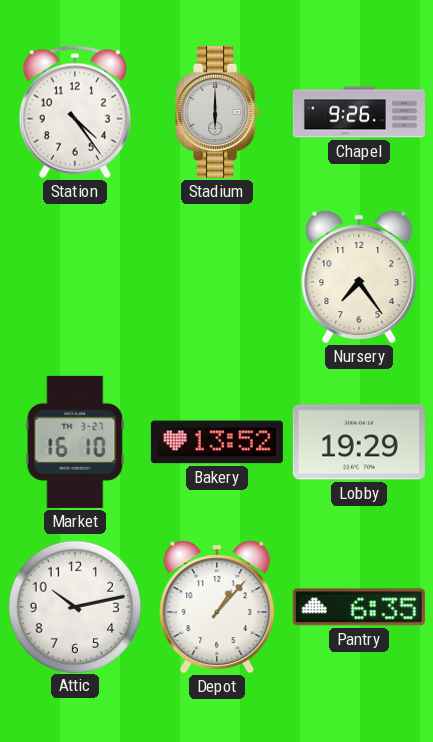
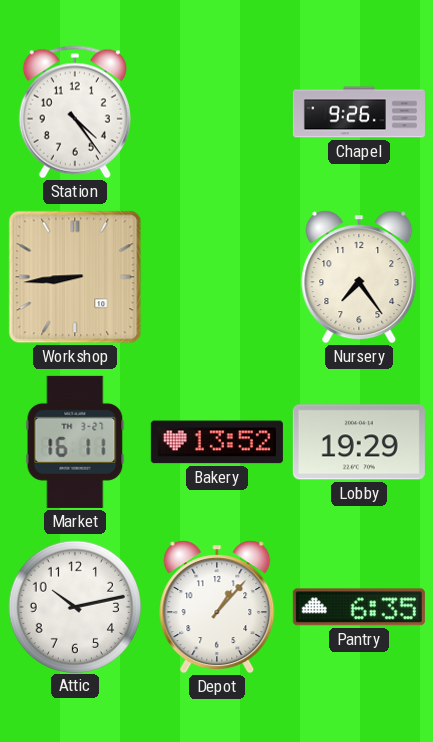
Stadium: 6:00 -> none
Workshop: none -> 8:44
Market: 16:10 -> 16:11
